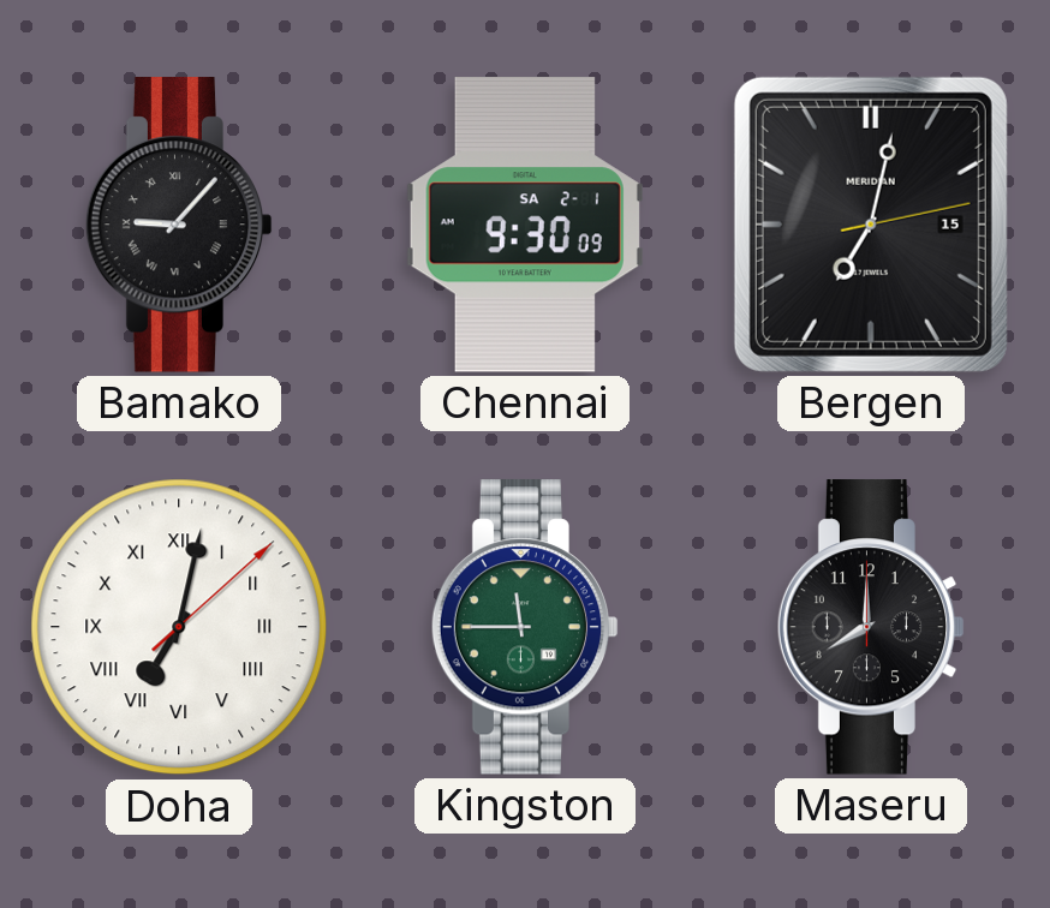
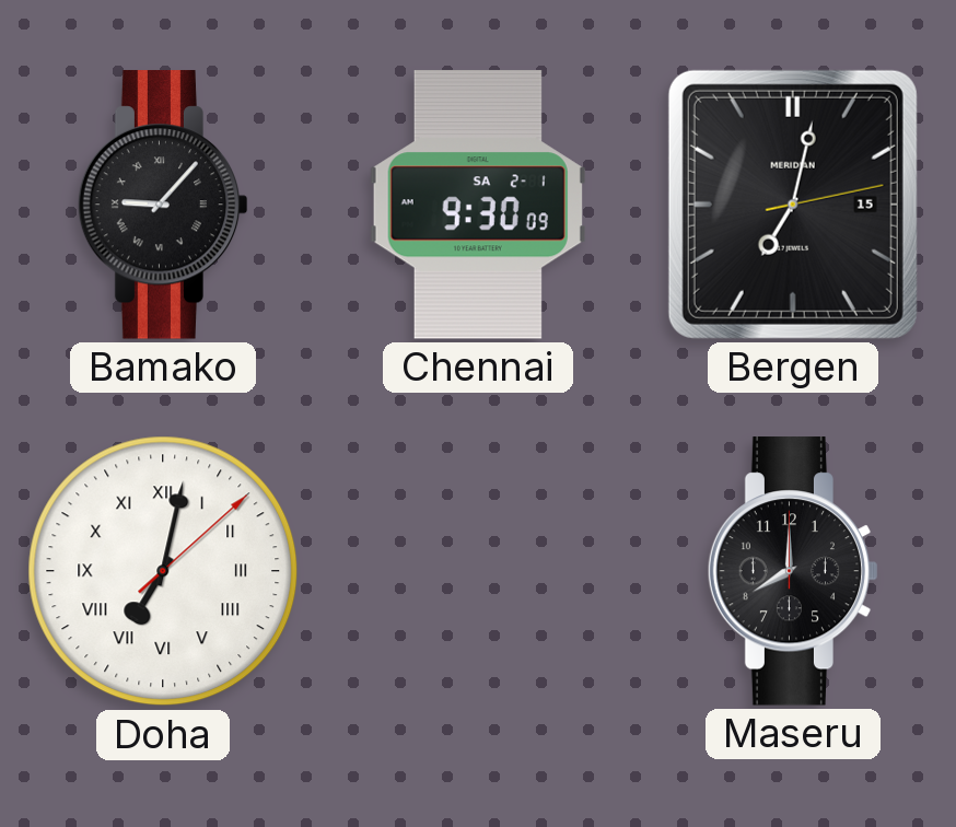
Kingston: 11:45 -> none
